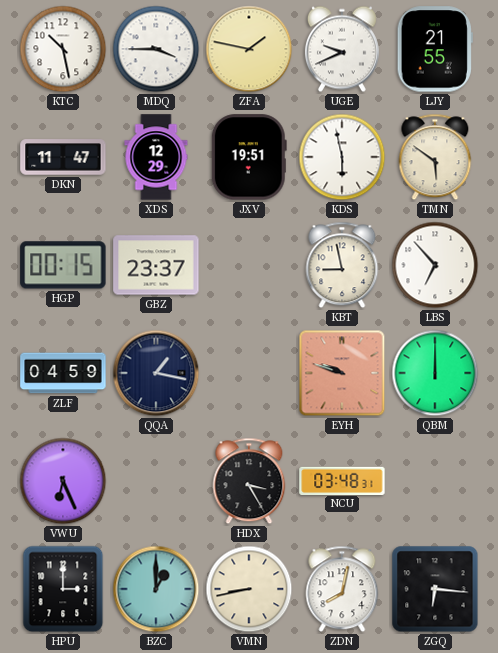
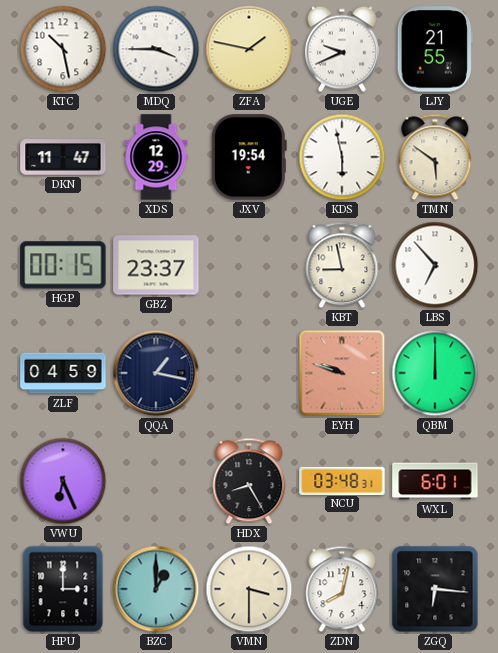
JXV: 19:51 -> 19:54
HDX: 3:25 -> 8:25
WXL: none -> 6:01
VMN: 8:43 -> 3:30
